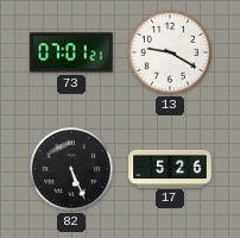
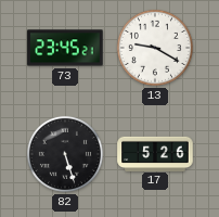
73: 07:01 -> 23:45
82: 5:26 -> 5:27
